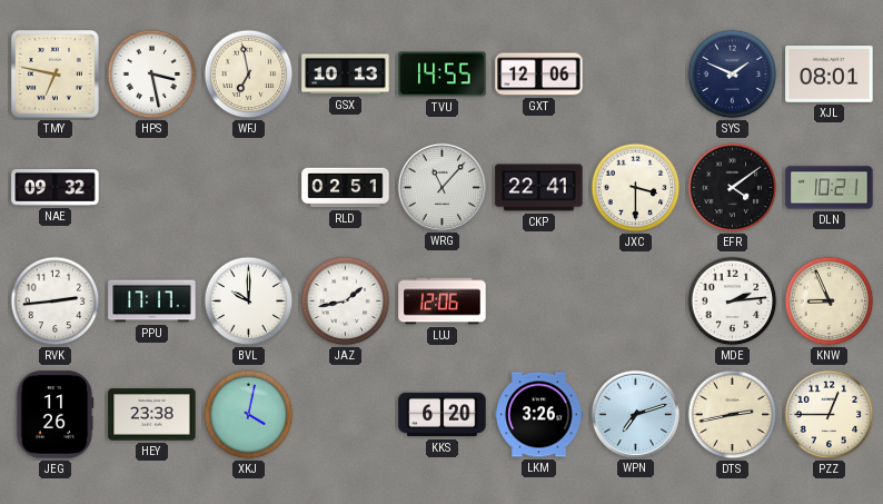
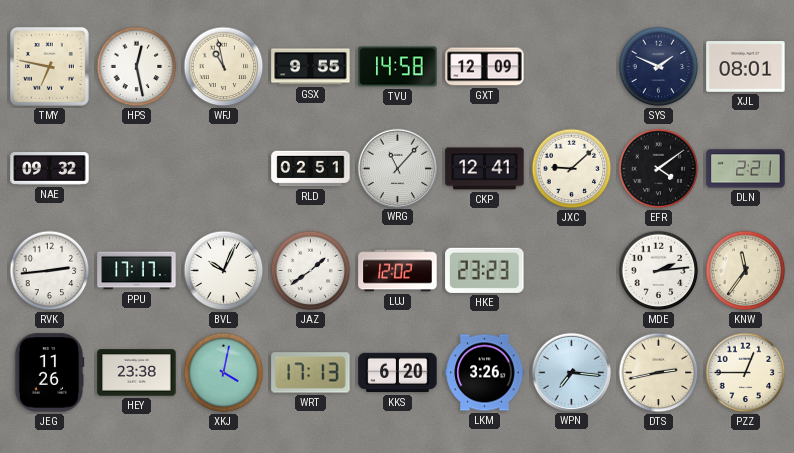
HPS: 3:28 -> 12:28
WFJ: 6:58 -> 10:58
GSX: 10:13 -> 9:55
TVU: 14:55 -> 14:58
GXT: 12:06 -> 12:09
CKP: 22:41 -> 12:41
JXC: 3:30 -> 9:08
DLN: 10:21 -> 2:21
BVL: 10:00 -> 10:04
JAZ: 1:43 -> 1:39
LUJ: 12:06 -> 12:02
HKE: none -> 23:23
KNW: 8:56 -> 11:36
WRT: none -> 17:13
WPN: 7:12 -> 7:16
